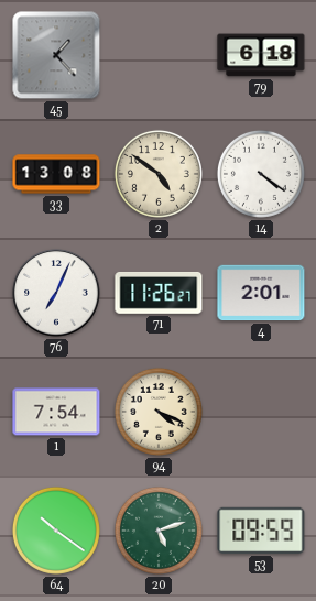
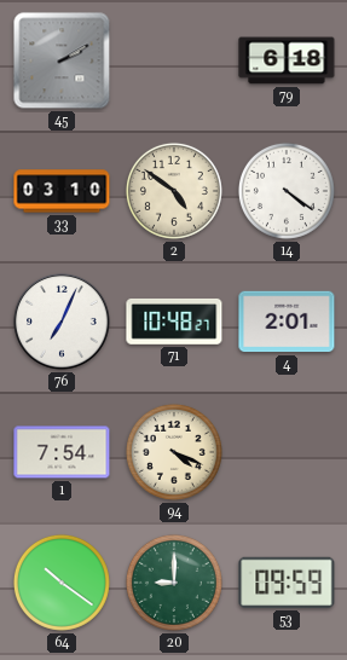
45: 1:23 -> 2:10
33: 13:08 -> 03:10
71: 11:26 -> 10:48
20: 5:12 -> 9:00
